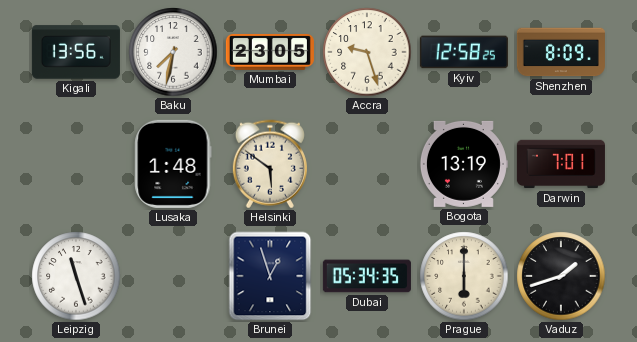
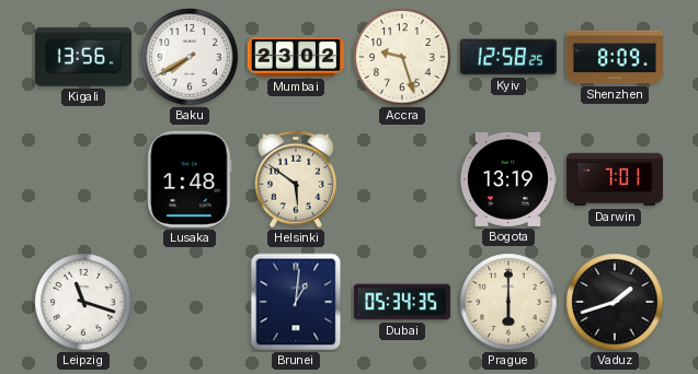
Baku: 7:32 -> 7:40
Mumbai: 23:05 -> 23:02
Leipzig: 11:27 -> 11:18
Brunei: 12:57 -> 1:01
